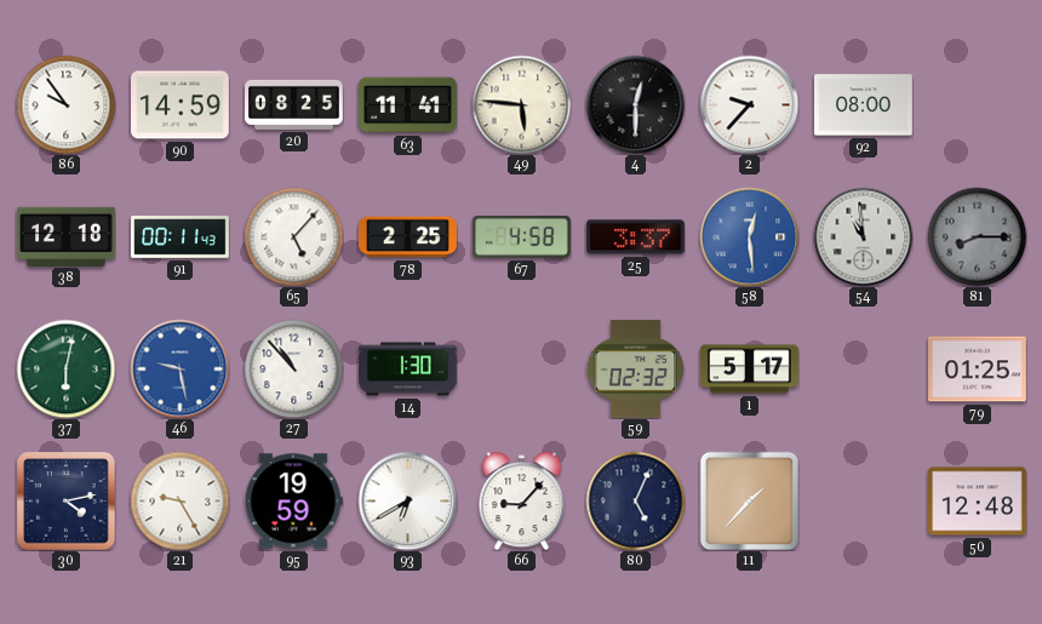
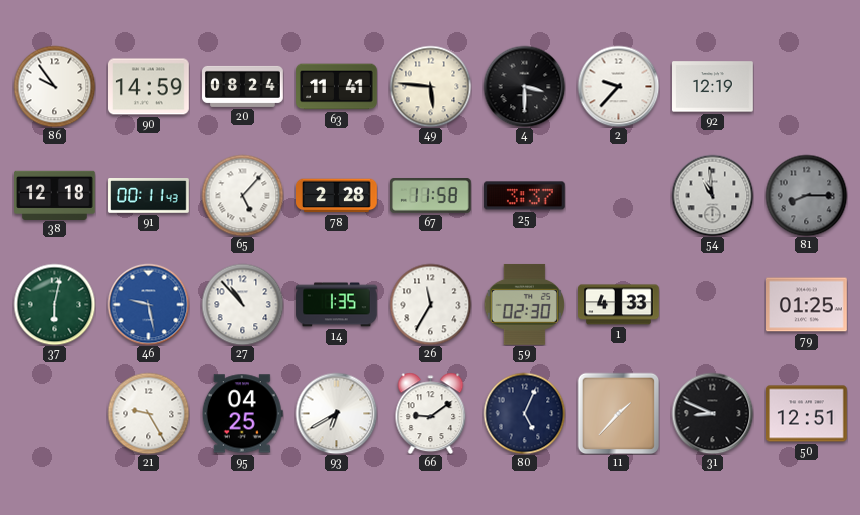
20: 08:25 -> 08:24
4: 12:30 -> 3:30
92: 08:00 -> 12:19
78: 2:25 -> 2:28
67: 4:58 -> 11:58
58: 12:29 -> none
14: 1:30 -> 1:35
26: none -> 11:35
59: 02:32 -> 02:30
1: 5:17 -> 4:33
30: 4:13 -> none
95: 19:59 -> 04:25
66: 9:07 -> 9:09
31: none -> 8:49
50: 12:48 -> 12:51
